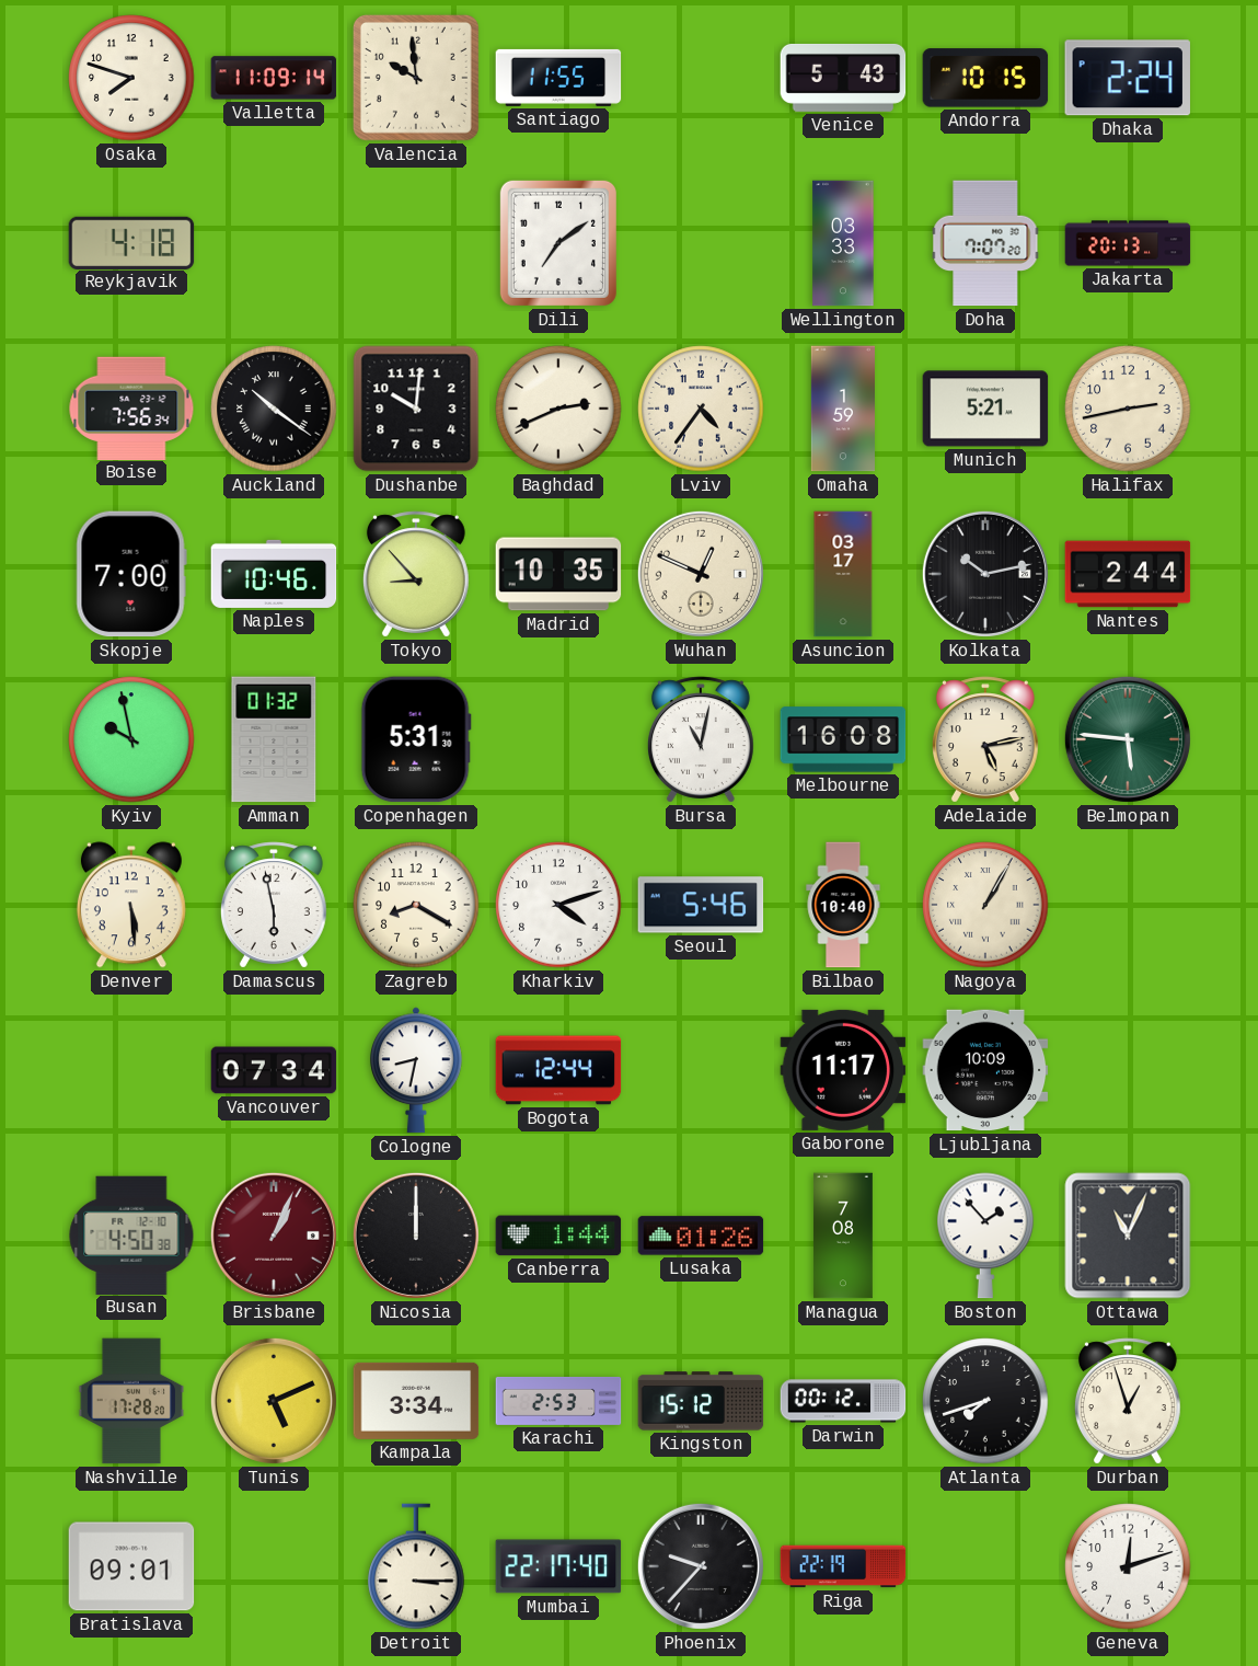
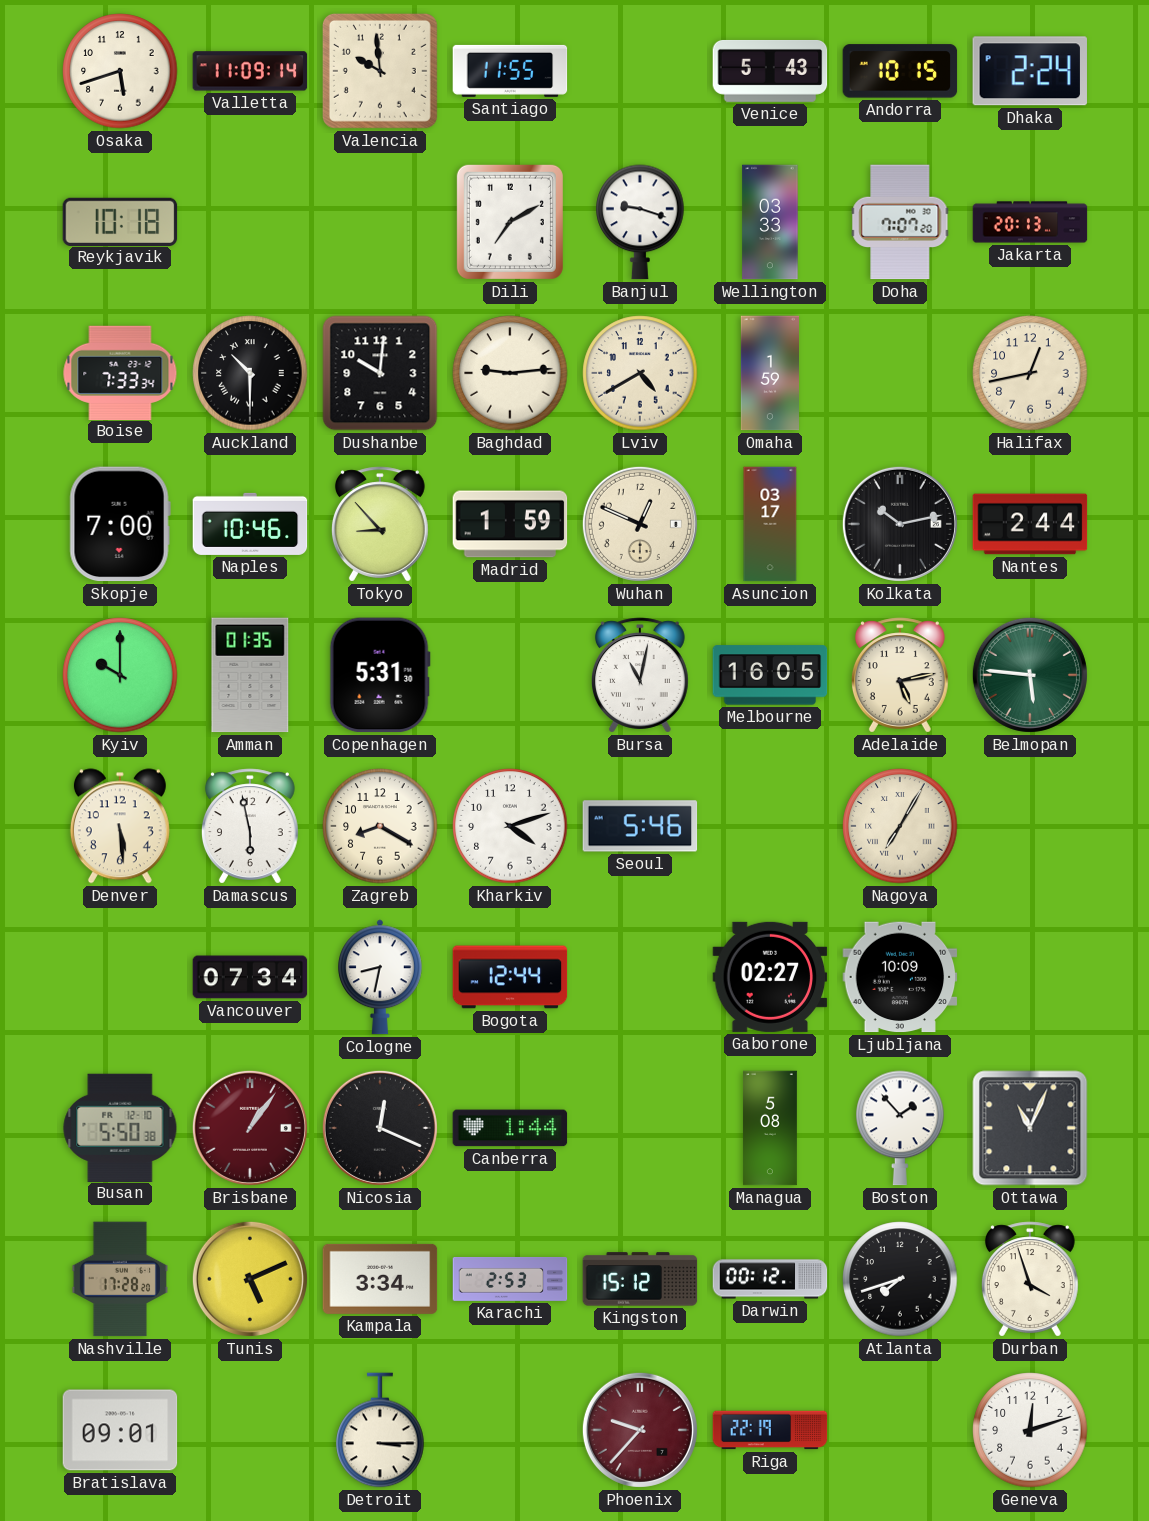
Osaka: 7:48 -> 5:42
Reykjavik: 4:18 -> 10:18
Dili: 7:09 -> 7:10
Banjul: none -> 9:18
Boise: 7:56 -> 7:33
Auckland: 10:21 -> 10:30
Baghdad: 2:41 -> 9:14
Lviv: 4:36 -> 4:40
Munich: 5:21 -> none
Halifax: 2:43 -> 12:43
Madrid: 10:35 -> 1:59
Kyiv: 9:58 -> 10:00
Amman: 01:32 -> 01:35
Melbourne: 16:08 -> 16:05
Bilbao: 10:40 -> none
Nagoya: 1:05 -> 7:05
Gaborone: 11:17 -> 02:27
Busan: 4:50 -> 5:50
Brisbane: 1:04 -> 1:06
Nicosia: 12:00 -> 12:19
Lusaka: 01:26 -> none
Managua: 7:08 -> 5:08
Durban: 12:57 -> 3:57
Mumbai: 22:17 -> none
Phoenix dial: black -> burgundy
